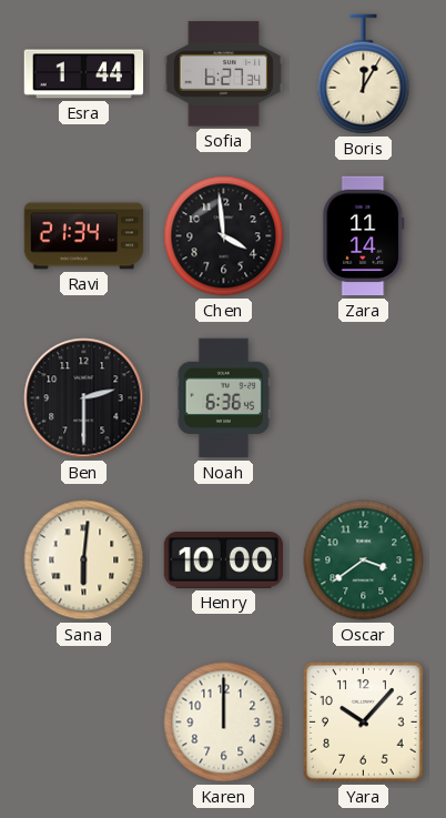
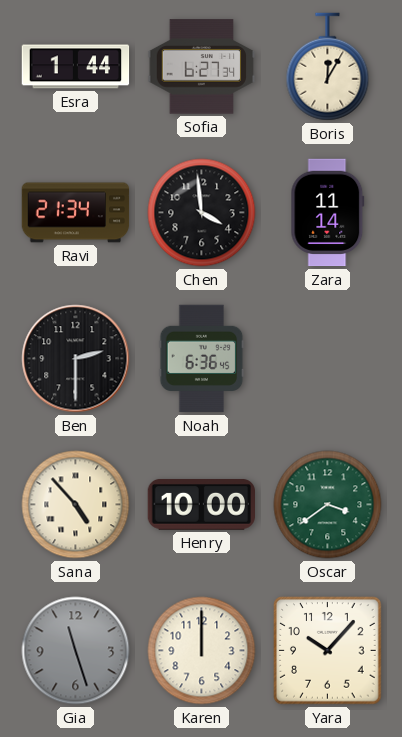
Sana: 6:01 -> 4:53
Gia: none -> 11:27
